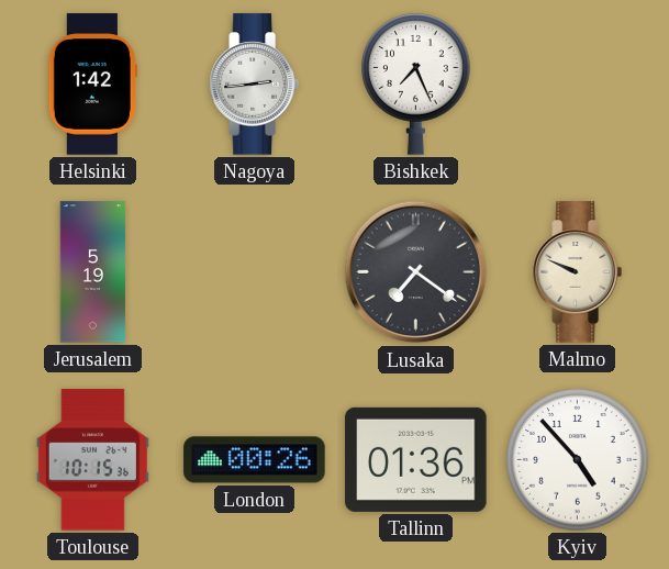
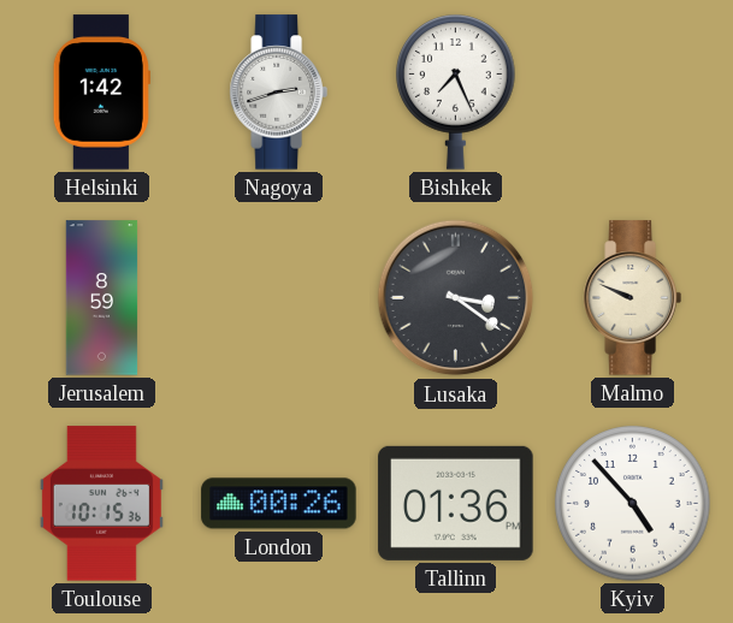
Nagoya: 2:44 -> 2:42
Jerusalem: 5:19 -> 8:59
Lusaka: 7:21 -> 3:21
